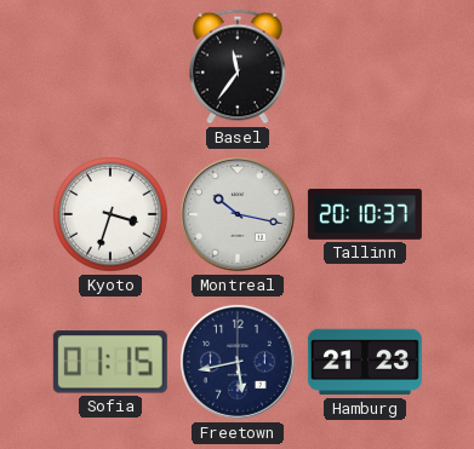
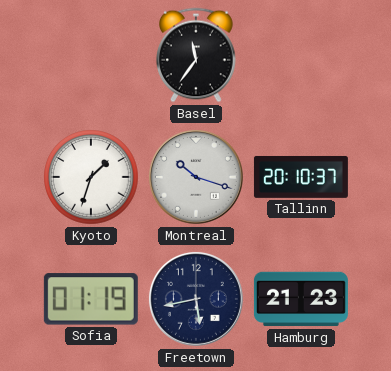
Kyoto: 3:33 -> 1:33
Montreal: 10:17 -> 10:18
Sofia: 01:15 -> 01:19
